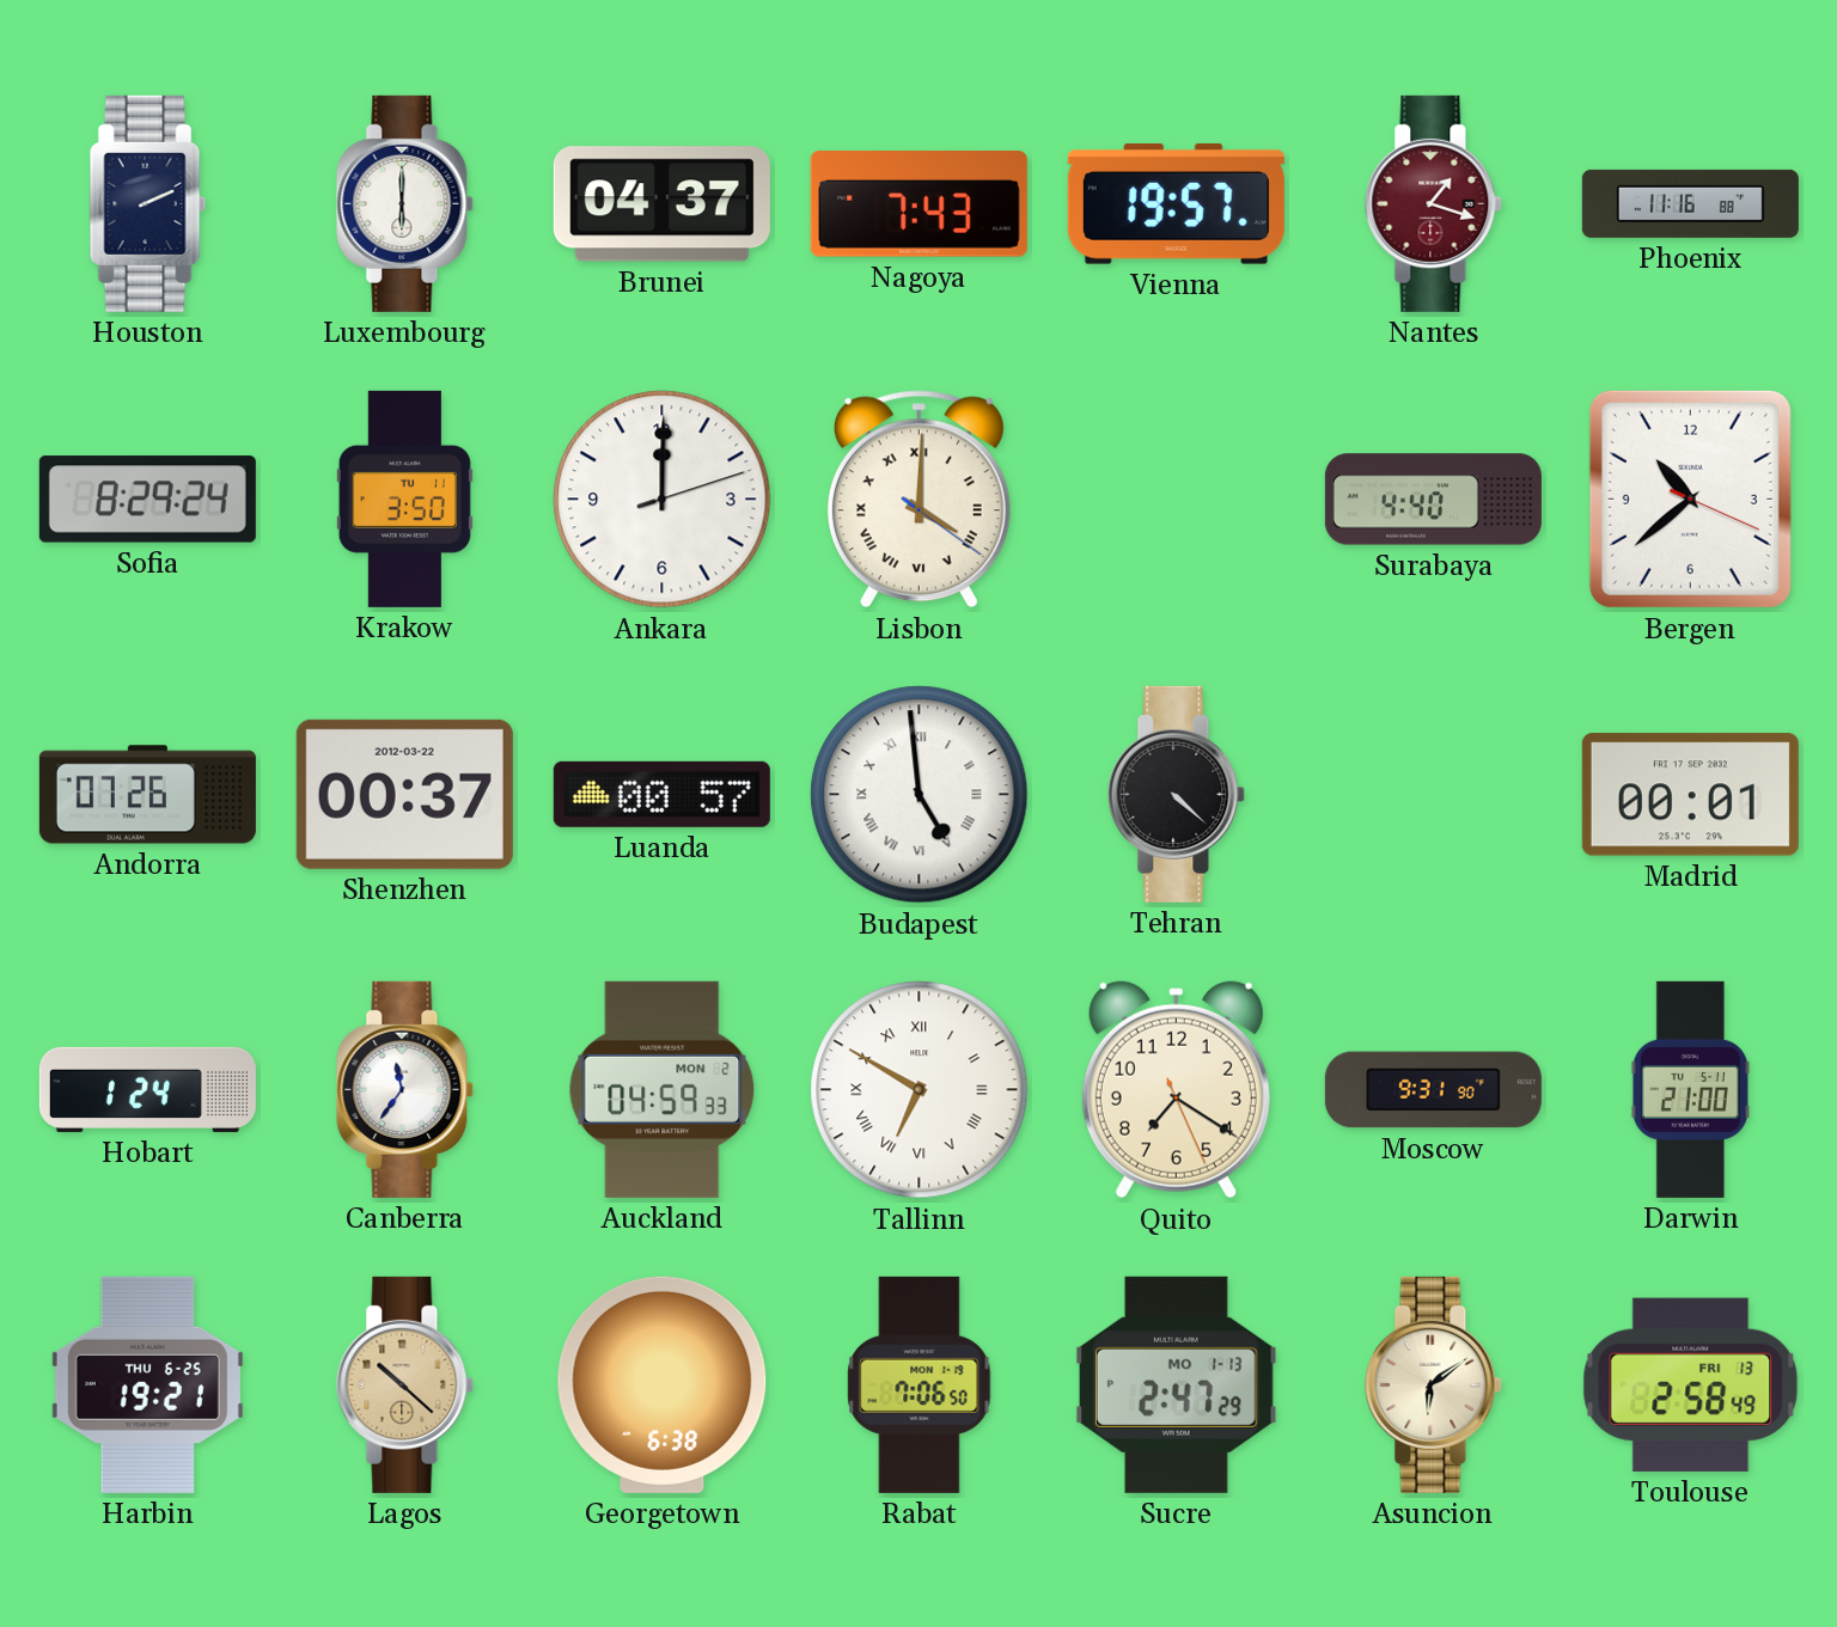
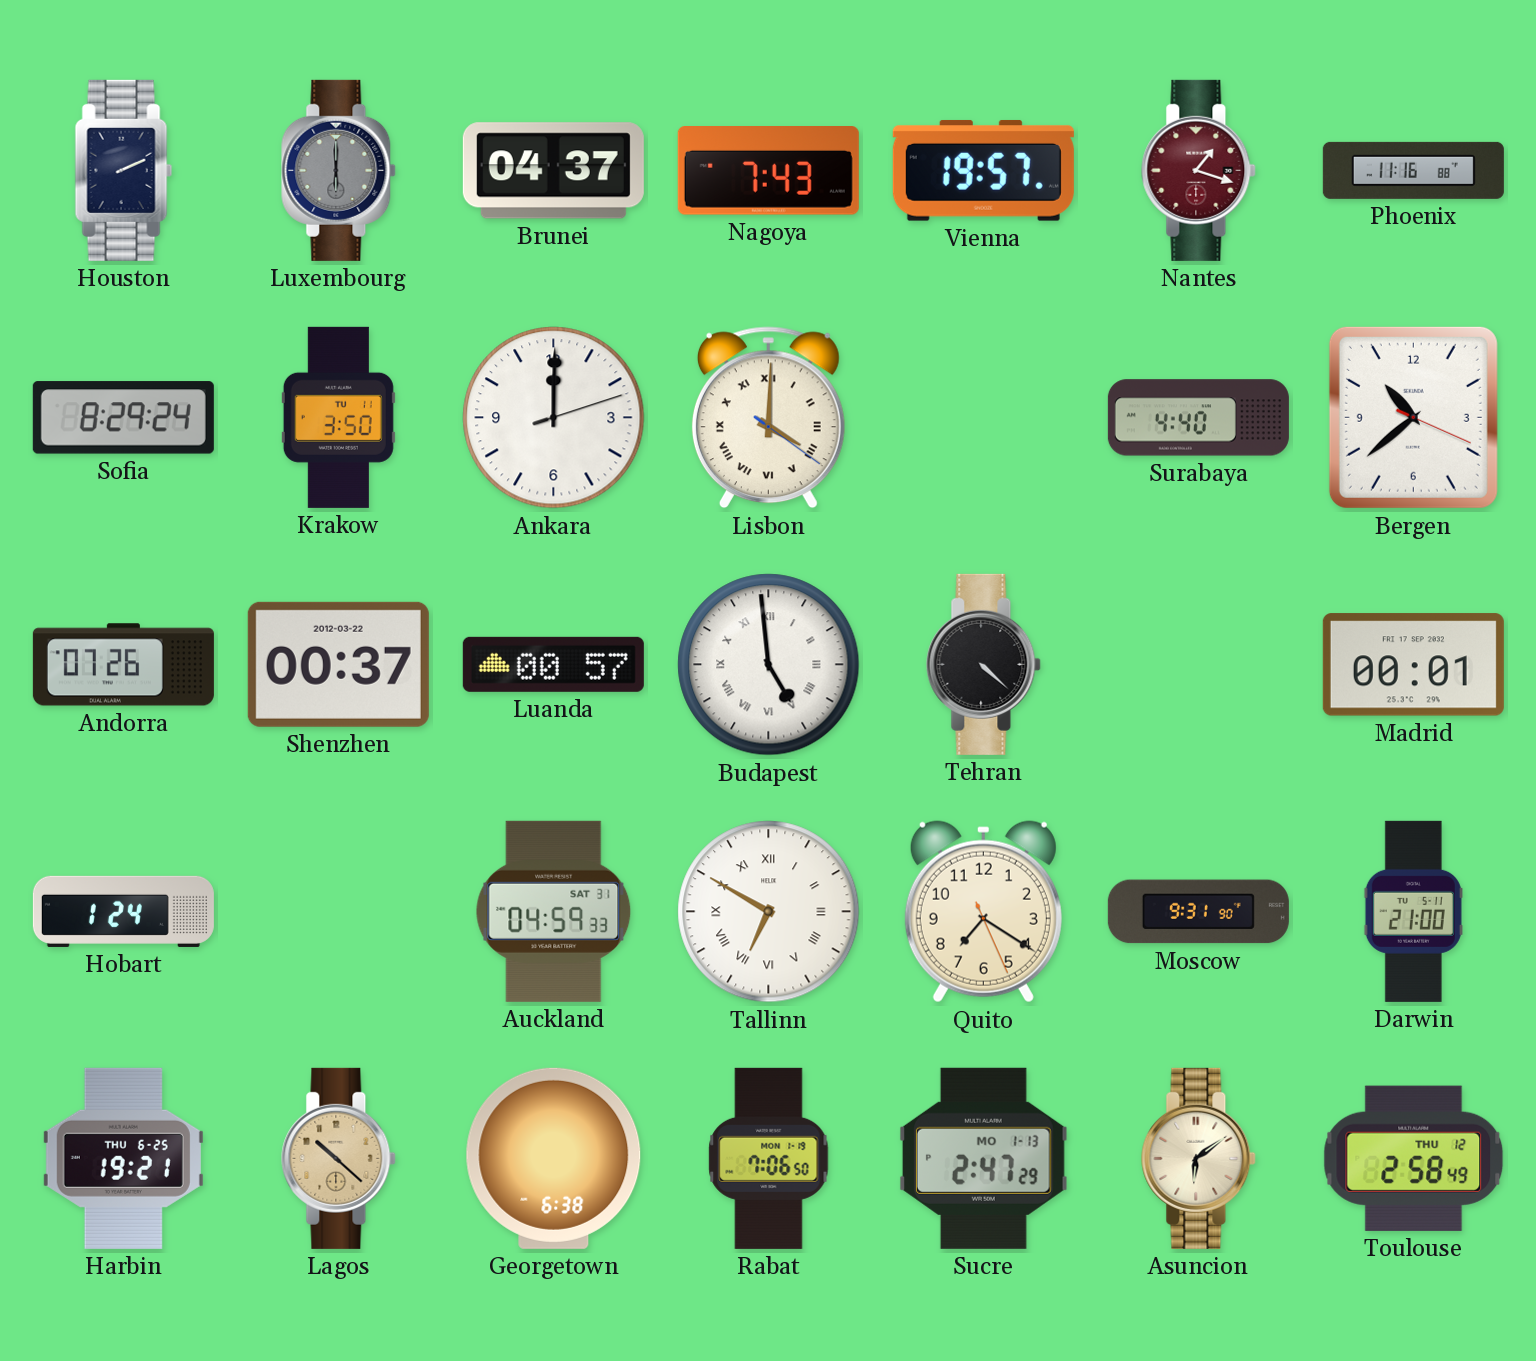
Luxembourg dial: white -> grey
Canberra: 11:36 -> none
Auckland date: MON 2 -> SAT 31
Toulouse date: FRI 13 -> THU 12
